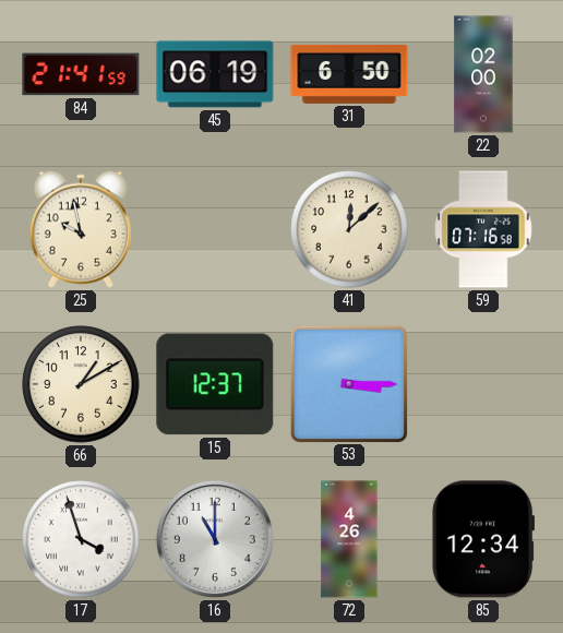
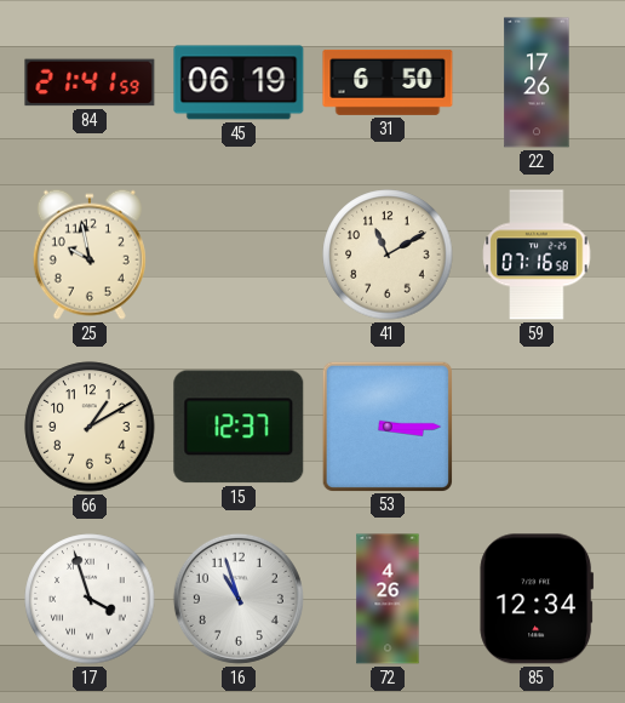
22: 02:00 -> 17:26
41: 12:08 -> 11:10
16: 11:00 -> 10:57
